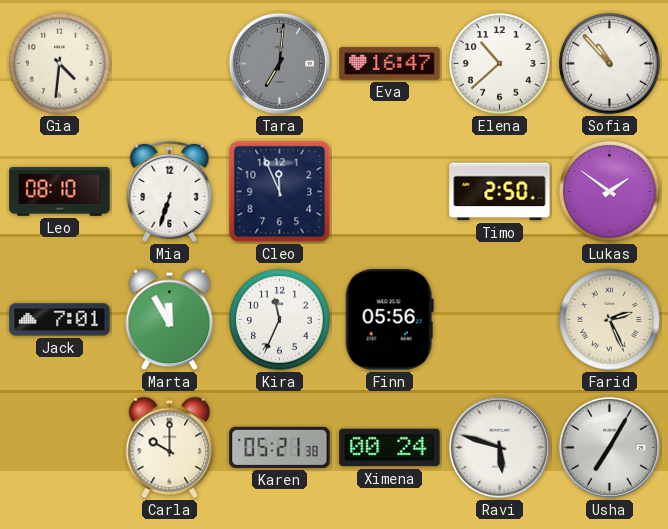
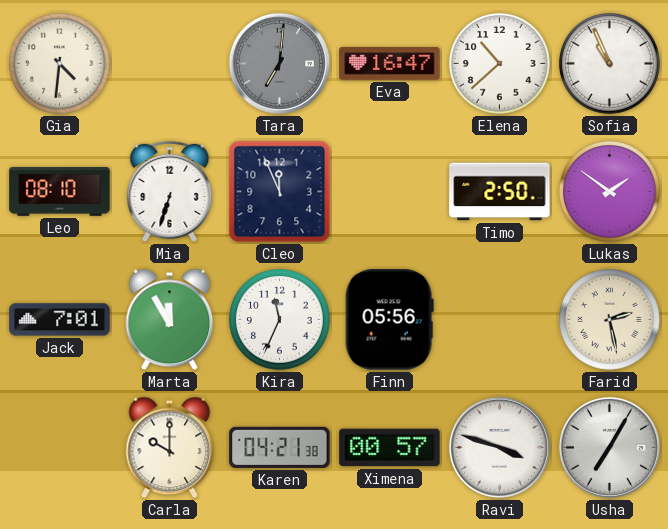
Sofia: 10:53 -> 10:56
Farid: 2:26 -> 2:28
Karen: 05:21 -> 04:21
Ximena: 00:24 -> 00:57
Ravi: 5:48 -> 3:48
